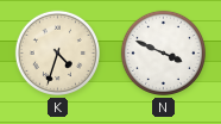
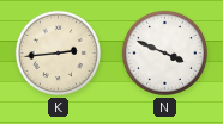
K: 4:33 -> 2:44
